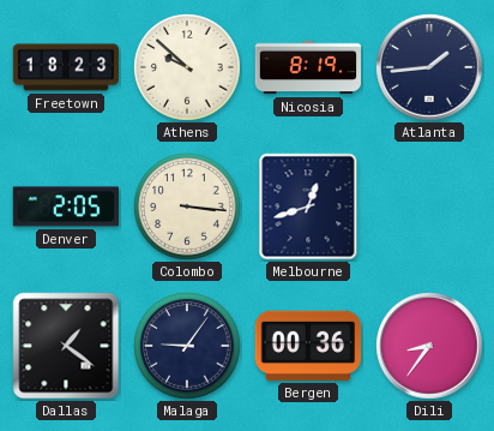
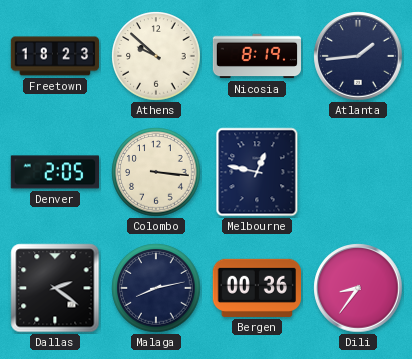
Melbourne: 12:42 -> 12:47
Dallas: 1:21 -> 2:21
Malaga: 9:06 -> 8:13
